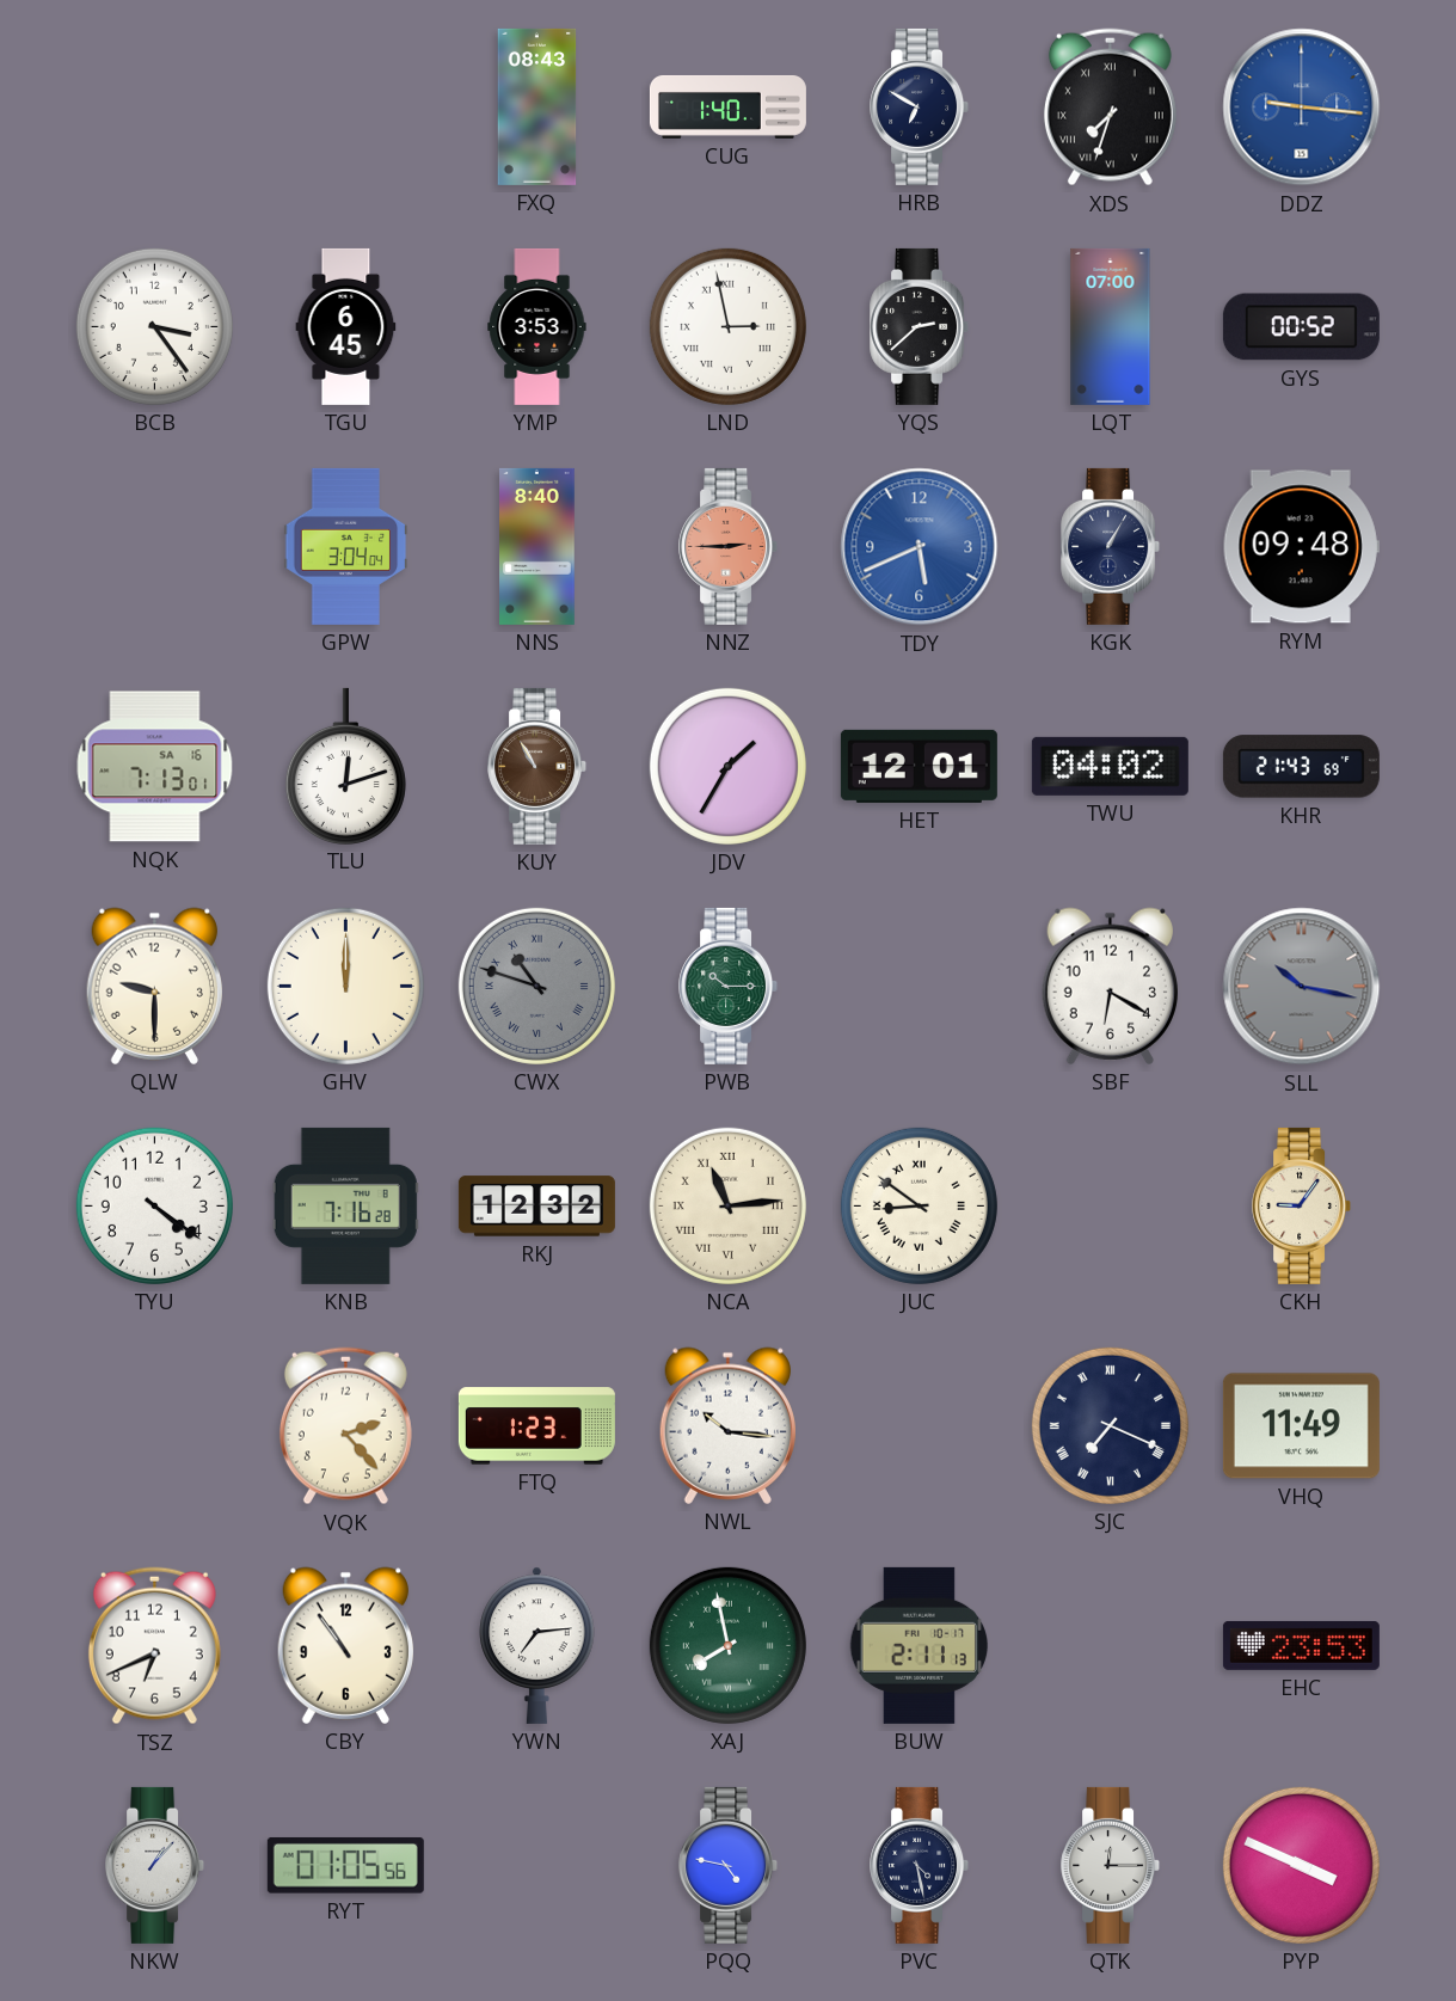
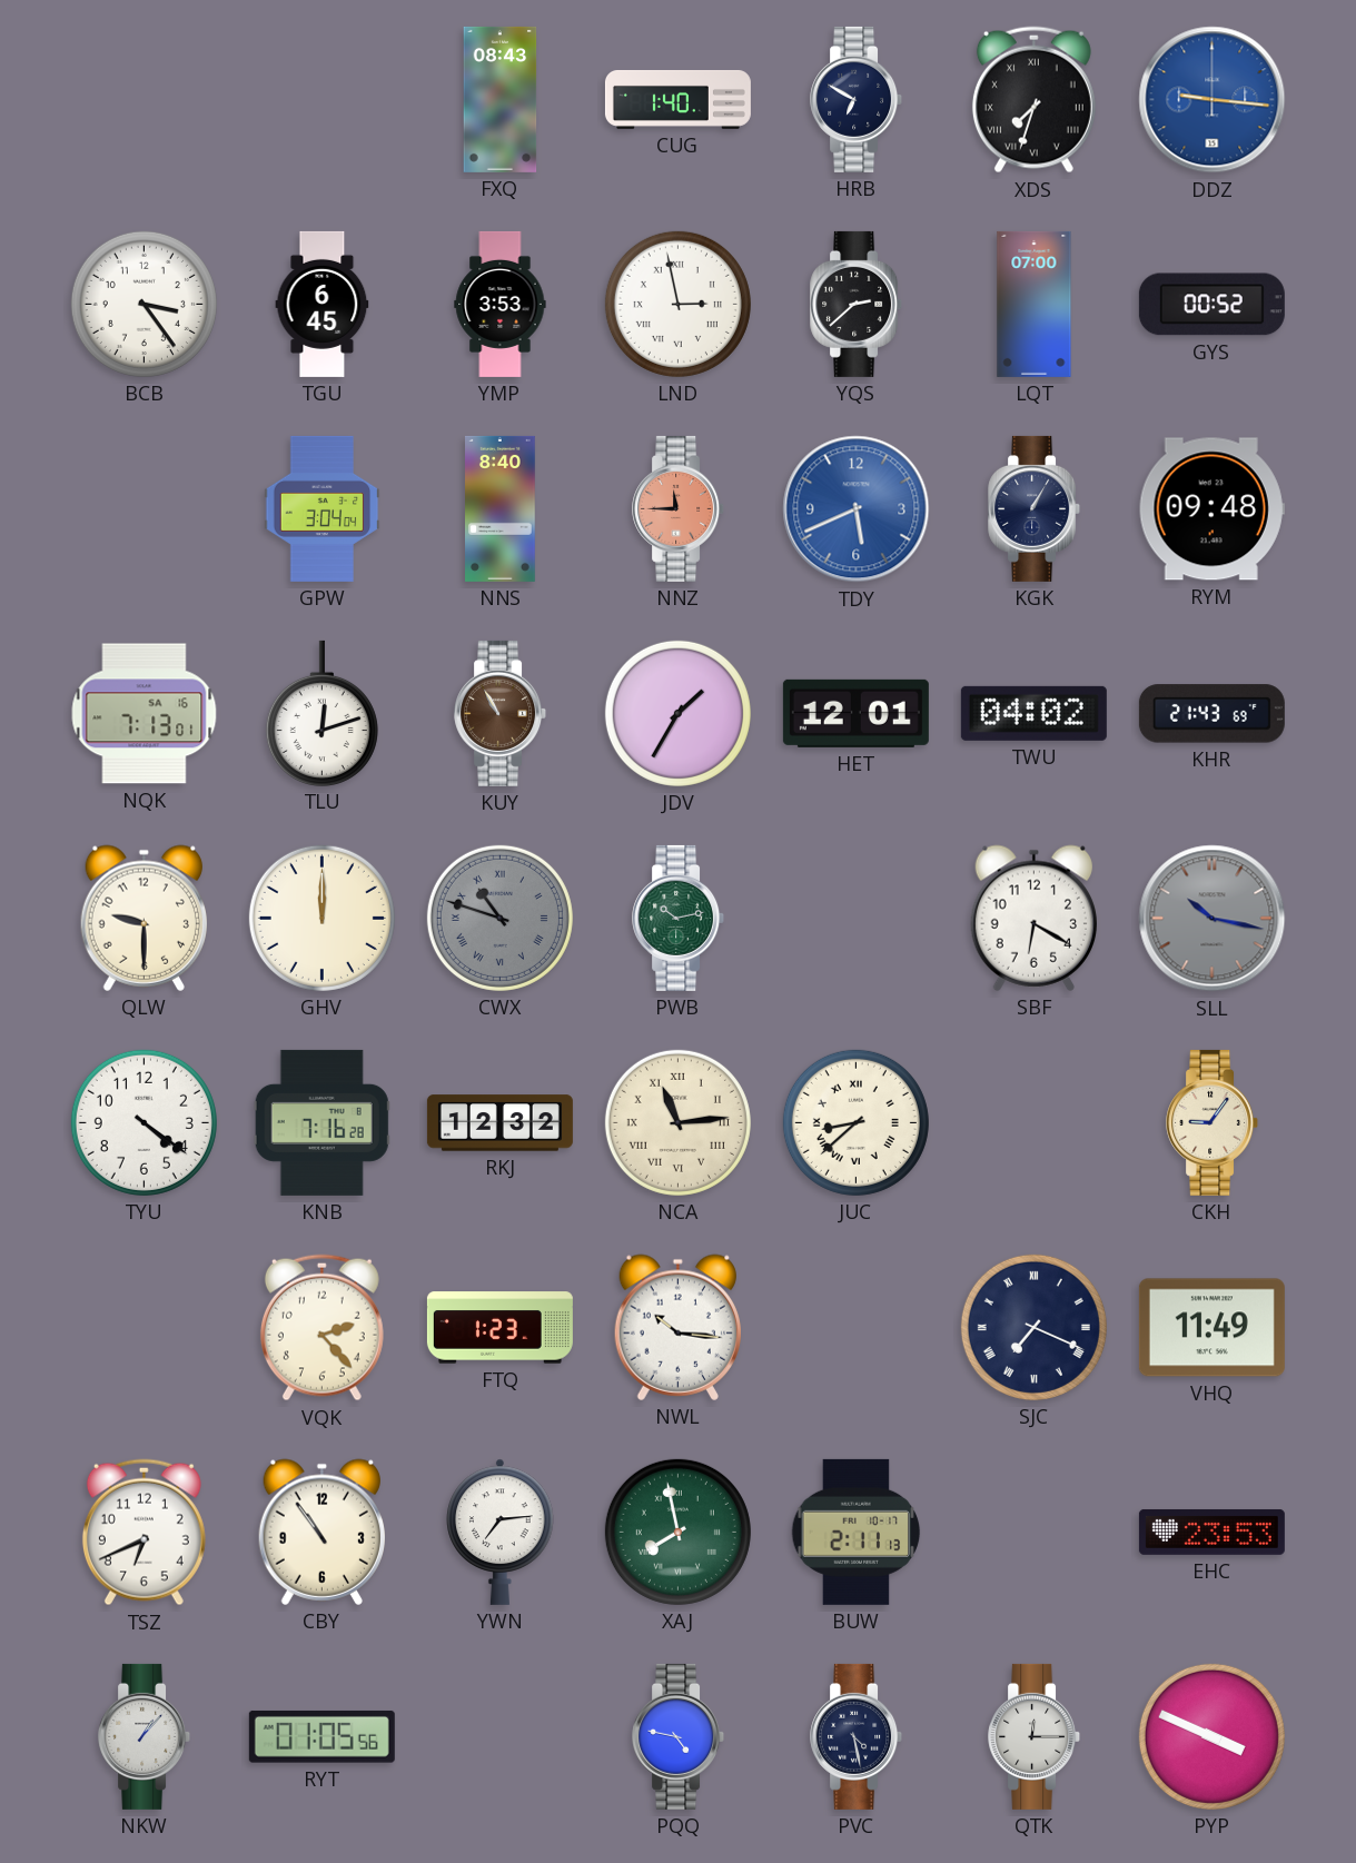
NNZ: 2:45 -> 11:45
PWB: 10:15 -> 10:13
JUC: 8:51 -> 8:38
